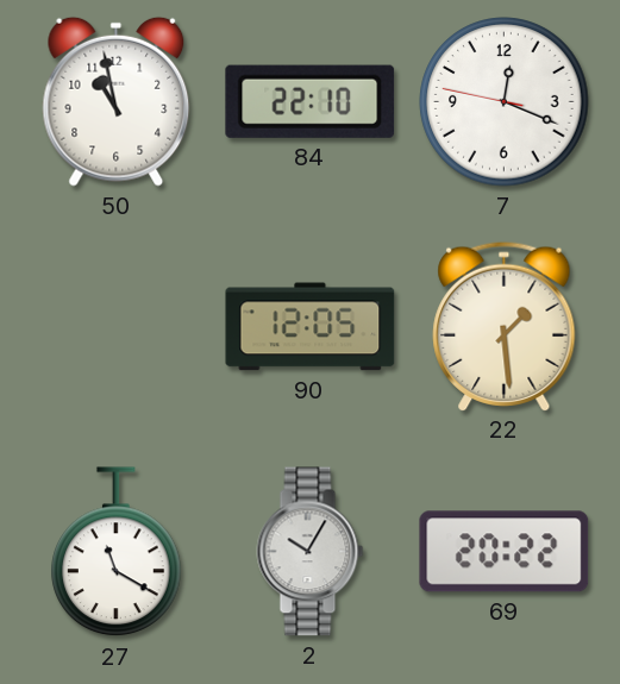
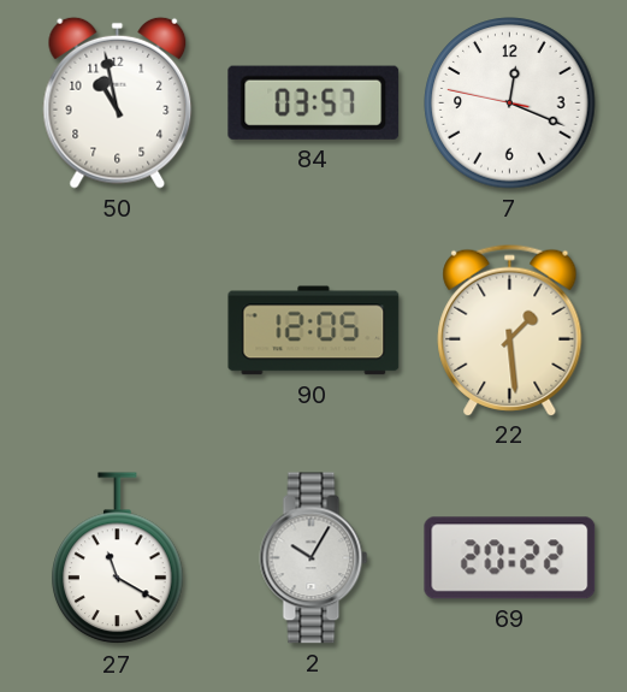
84: 22:10 -> 03:57
